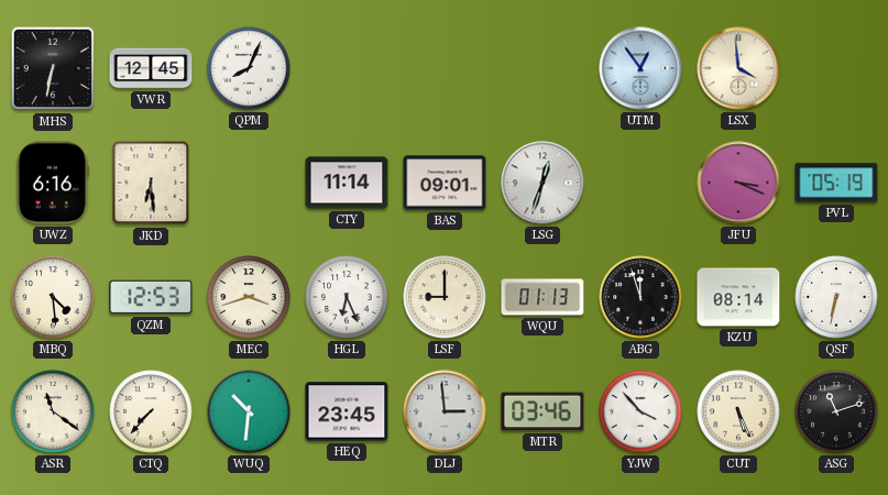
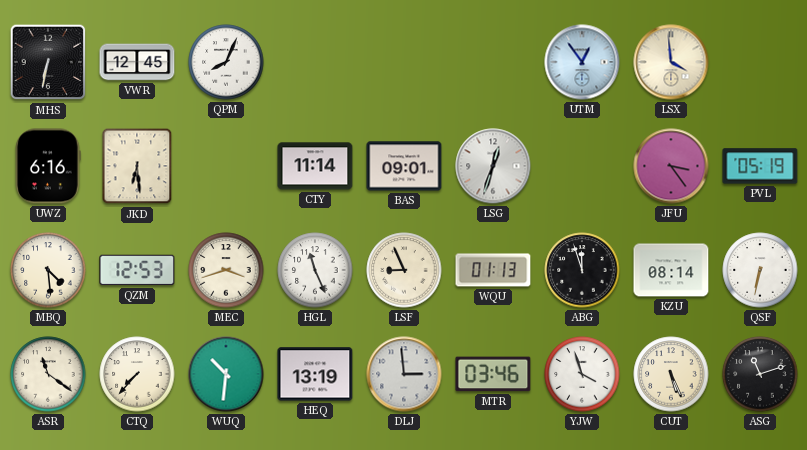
JFU: 3:19 -> 3:24
HGL: 6:26 -> 11:26
LSF: 9:00 -> 8:56
HEQ: 23:45 -> 13:19
YJW: 3:53 -> 3:57
